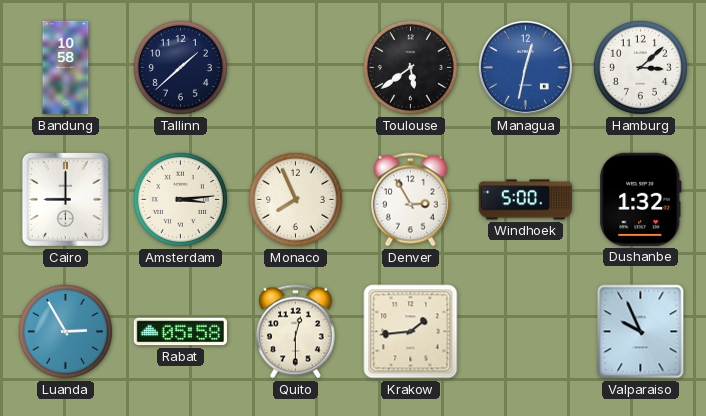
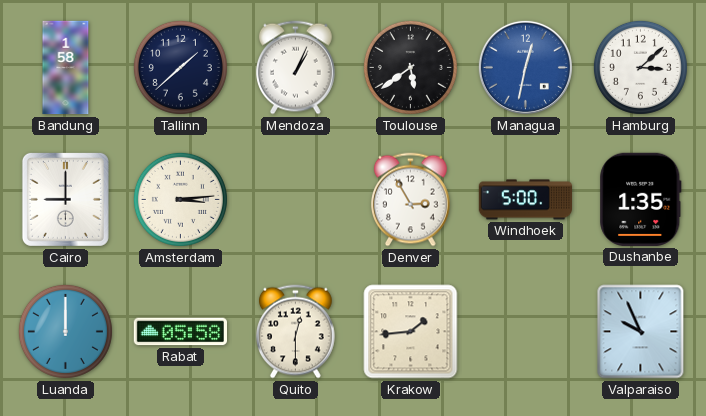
Bandung: 10:58 -> 1:58
Mendoza: none -> 1:04
Monaco: 7:56 -> none
Dushanbe: 1:32 -> 1:35
Luanda: 2:55 -> 12:00
